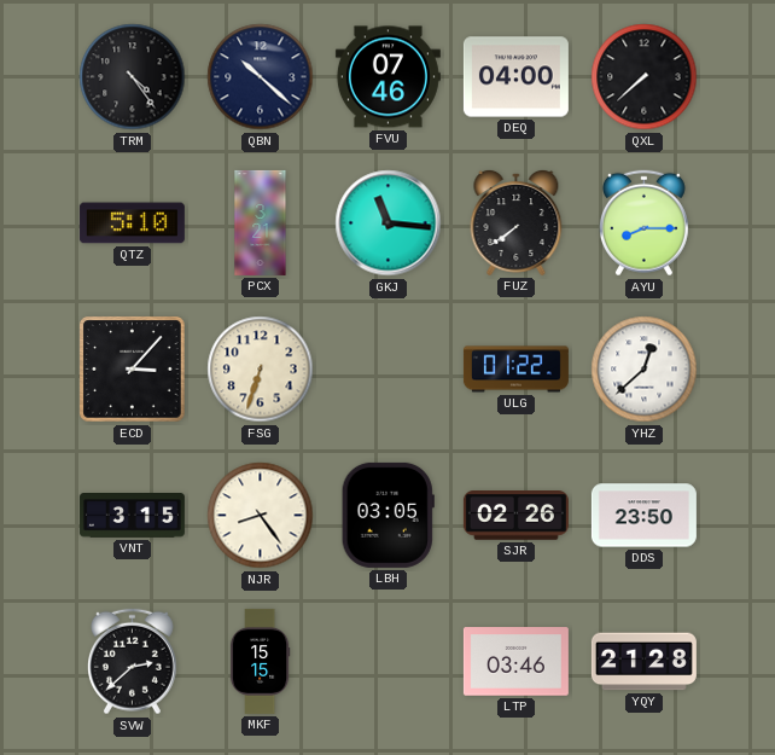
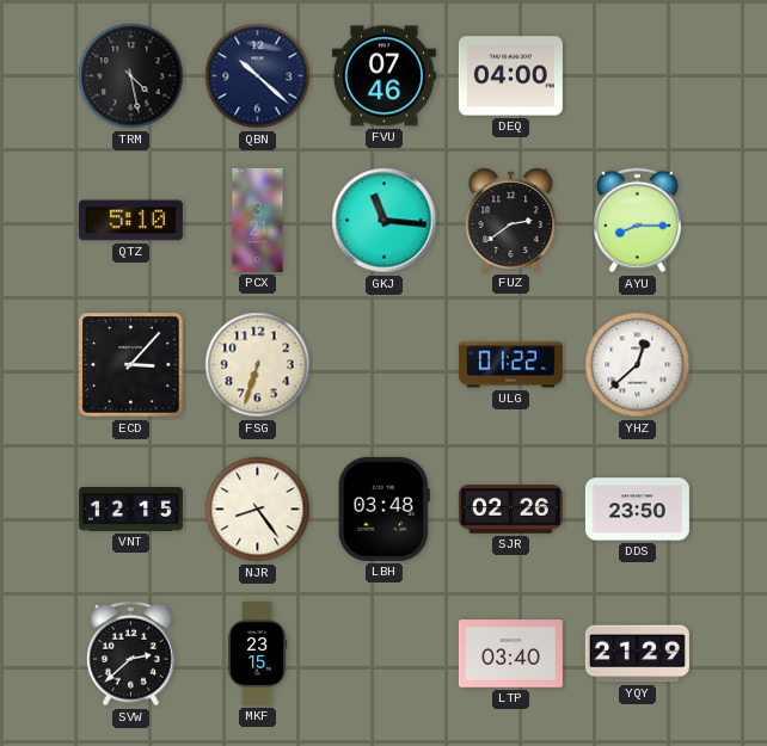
TRM: 4:24 -> 4:28
QXL: 7:38 -> none
FUZ: 7:39 -> 2:39
VNT: 3:15 -> 12:15
LBH: 03:05 -> 03:48
MKF: 15:15 -> 23:15
LTP: 03:46 -> 03:40
YQY: 21:28 -> 21:29
